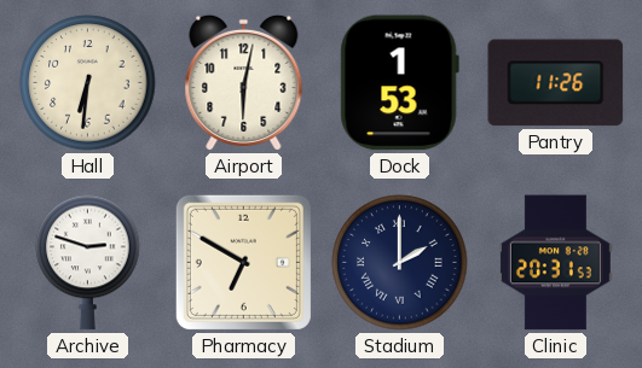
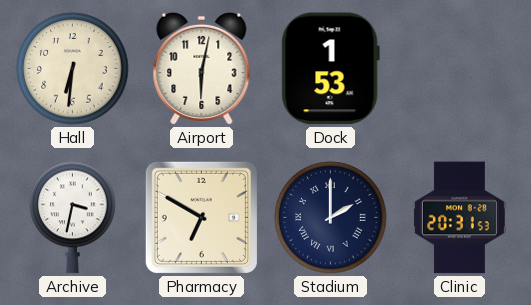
Pantry: 11:26 -> none
Archive: 2:48 -> 3:32
